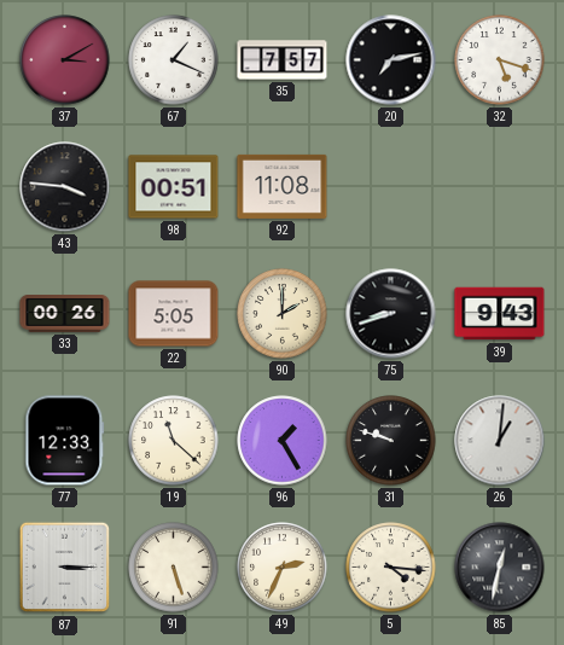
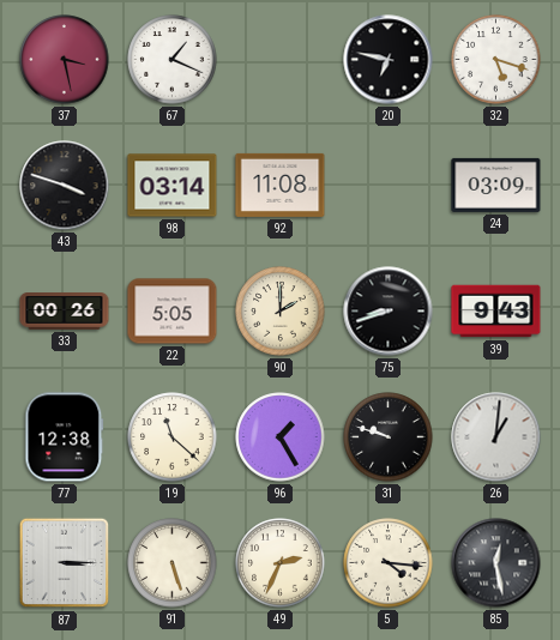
37: 3:10 -> 3:28
35: 7:57 -> none
20: 7:13 -> 6:47
43: 3:46 -> 3:48
98: 00:51 -> 03:14
24: none -> 03:09
77: 12:33 -> 12:38
85: 12:32 -> 12:28
